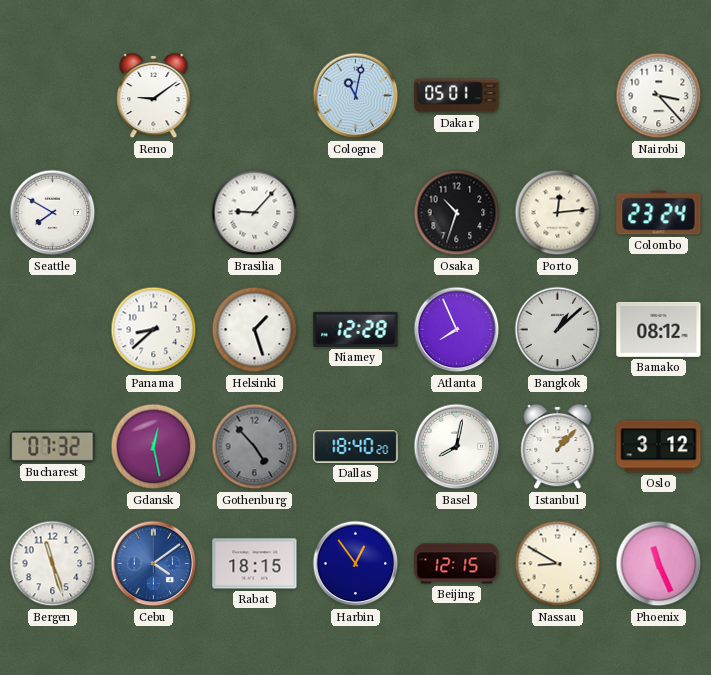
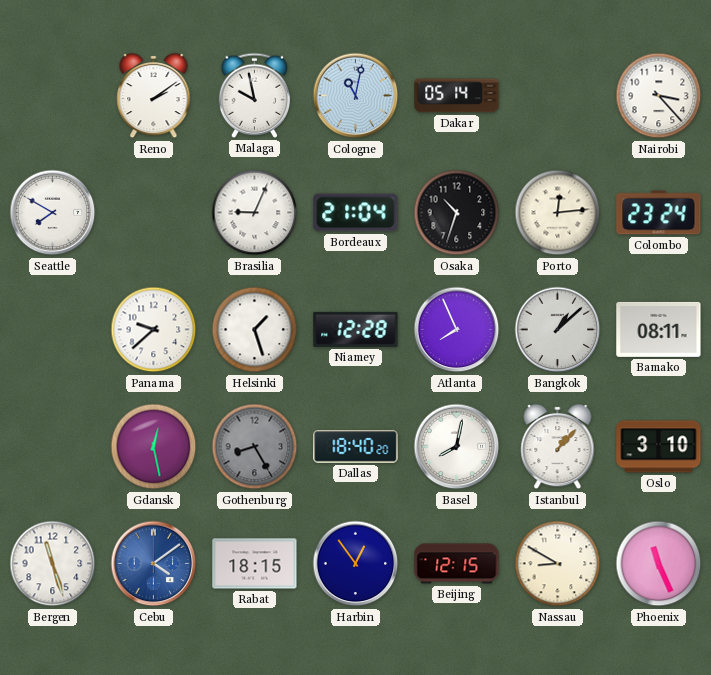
Reno: 9:09 -> 2:09
Malaga: none -> 9:58
Dakar: 05:01 -> 05:14
Brasilia: 9:07 -> 9:04
Bordeaux: none -> 21:04
Panama: 8:38 -> 9:38
Bamako: 08:12 -> 08:11
Bucharest: 07:32 -> none
Gothenburg: 4:53 -> 8:25
Oslo: 3:12 -> 3:10
